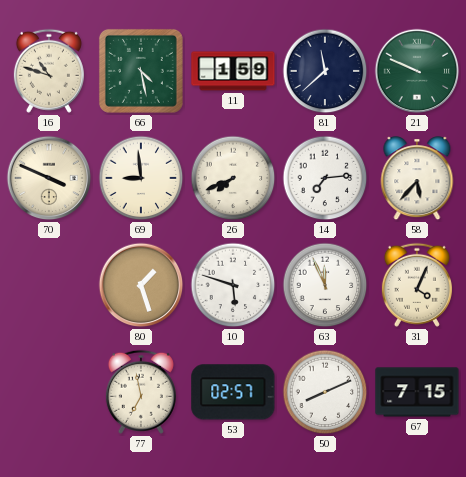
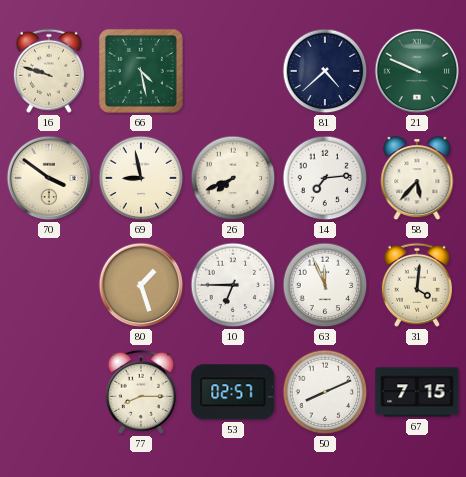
16: 10:48 -> 9:48
11: 1:59 -> none
81: 11:38 -> 4:38
70: 3:49 -> 3:51
69: 8:59 -> 8:58
10: 5:48 -> 6:45
31: 4:04 -> 4:01
77: 6:58 -> 8:15
